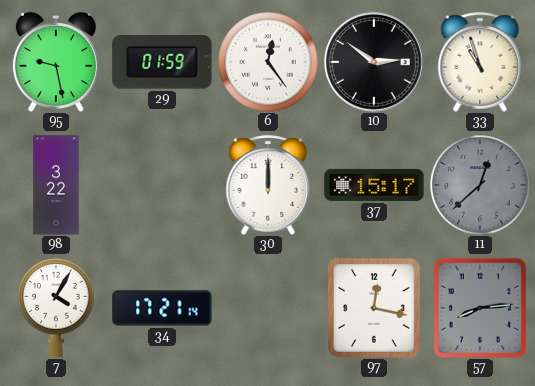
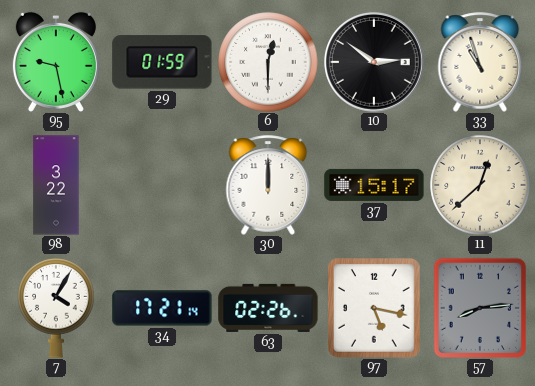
6: 12:24 -> 12:30
11 dial: grey -> cream
63: none -> 02:26
97: 12:17 -> 5:17
